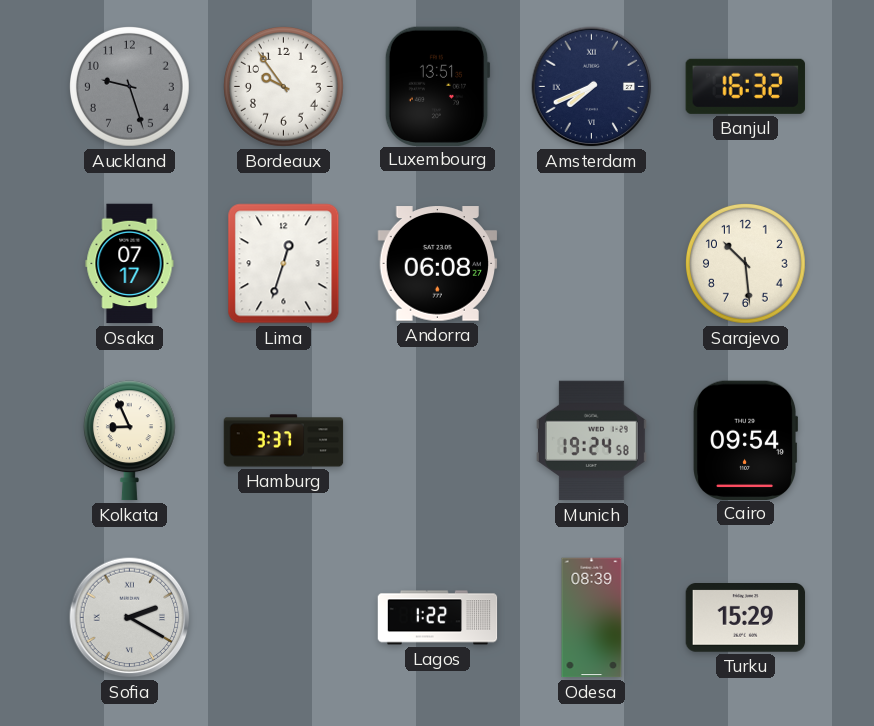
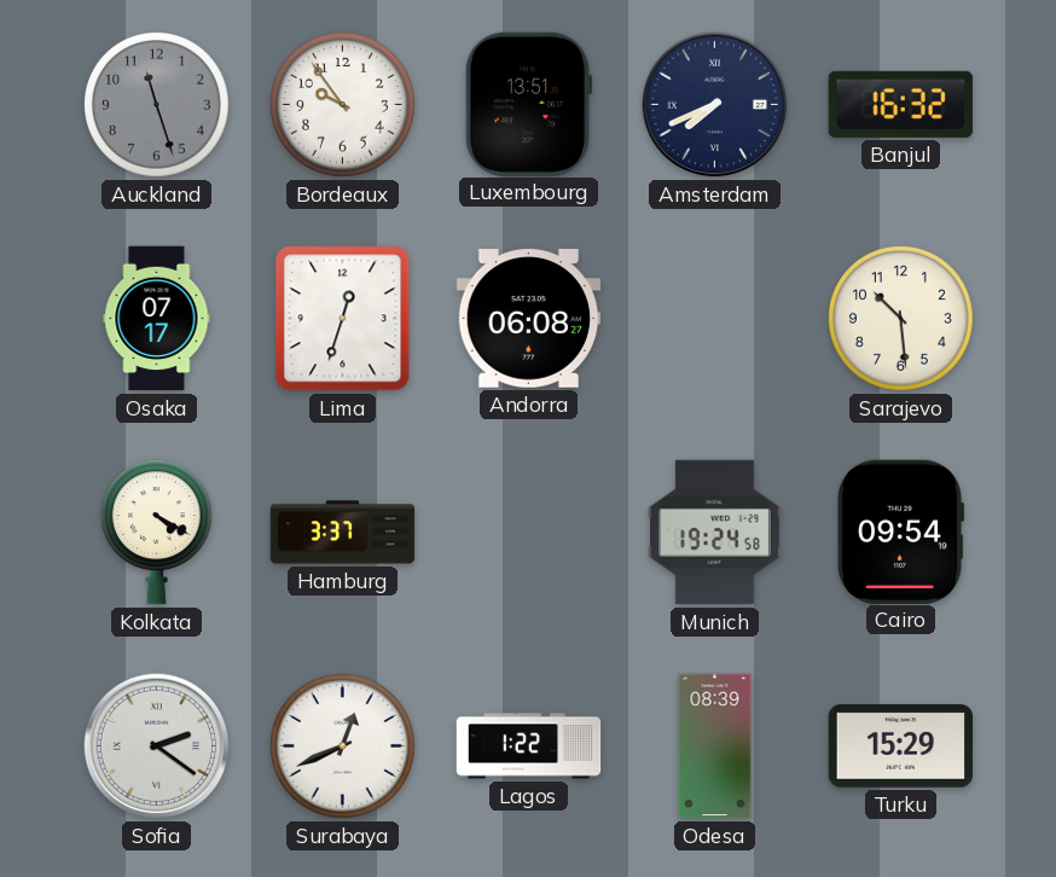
Auckland: 9:27 -> 11:27
Kolkata: 8:56 -> 4:20
Sofia: 2:20 -> 2:21
Surabaya: none -> 12:41
